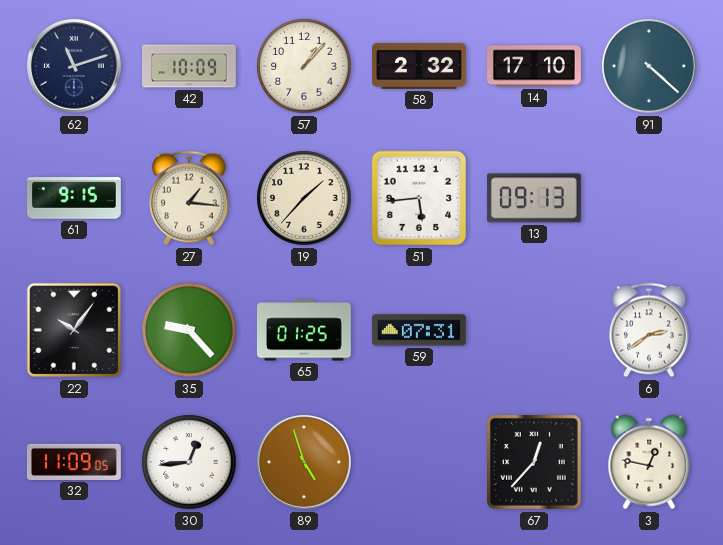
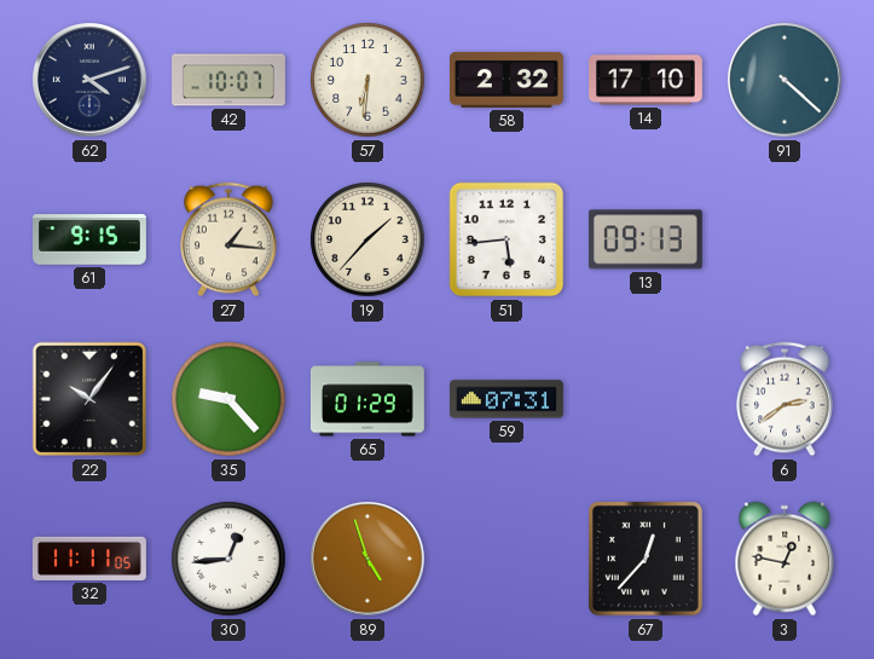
62: 11:12 -> 4:12
42: 10:09 -> 10:07
57: 1:07 -> 6:31
65: 01:25 -> 01:29
32: 11:09 -> 11:11
